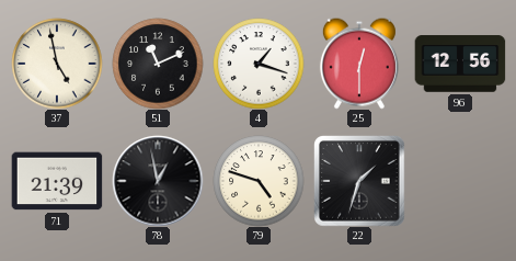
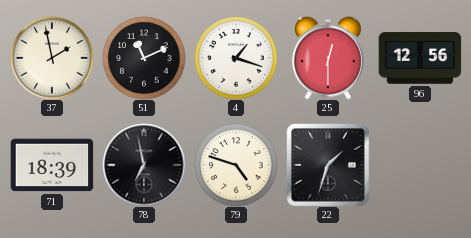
37: 4:58 -> 1:58
71: 21:39 -> 18:39
78: 12:58 -> 6:58
